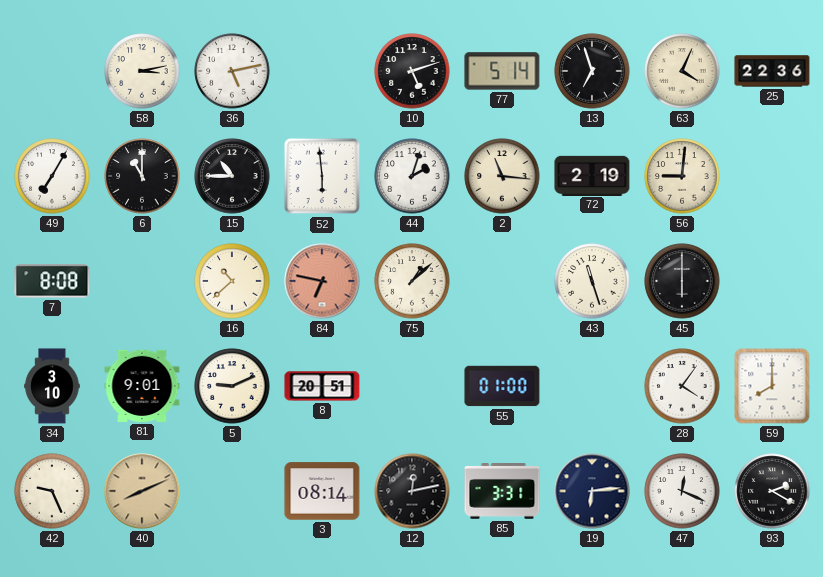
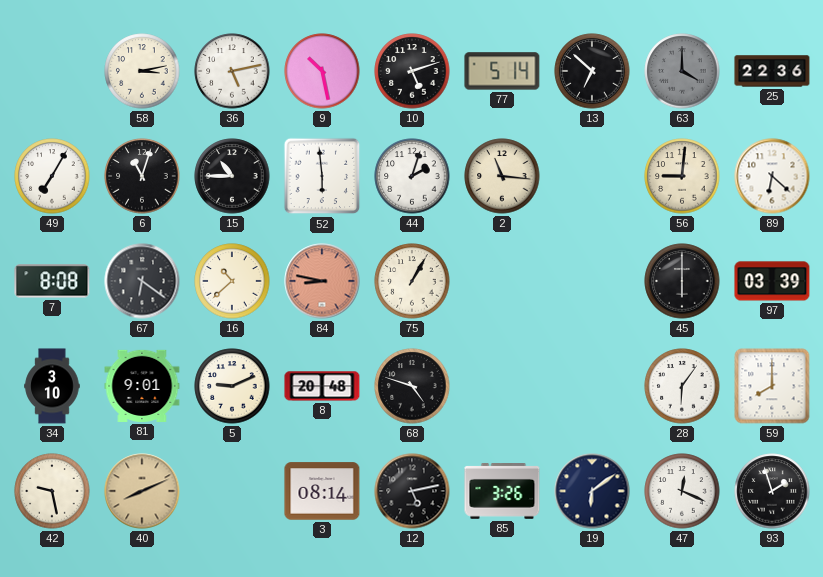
9: none -> 10:28
13: 6:57 -> 6:52
63: 4:04 -> 4:00
63 dial: cream -> grey
6: 11:00 -> 11:03
72: 2:19 -> none
89: none -> 6:22
67: none -> 6:21
84: 6:47 -> 8:47
75: 1:08 -> 1:05
43: 11:27 -> none
97: none -> 03:39
8: 20:51 -> 20:48
68: none -> 4:48
55: 01:00 -> none
28: 4:06 -> 6:06
42: 9:26 -> 9:28
12: 12:13 -> 5:13
85: 3:31 -> 3:26
19: 6:14 -> 6:09
93: 2:20 -> 1:57
